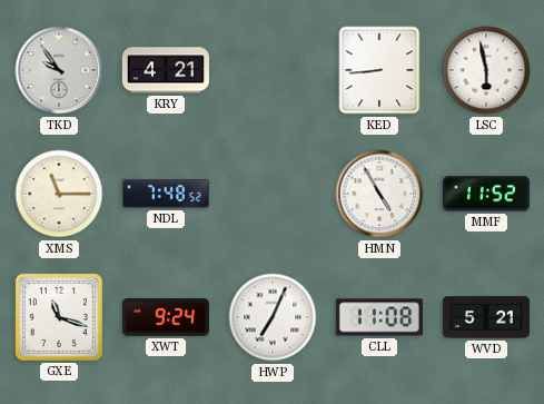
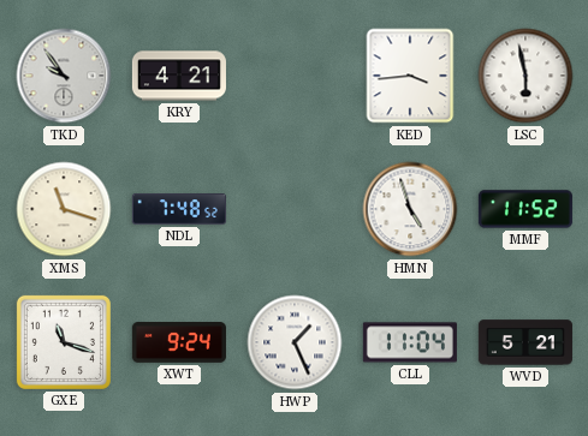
KED: 8:44 -> 3:44
XMS: 11:15 -> 11:18
HMN: 4:55 -> 4:57
HWP: 7:04 -> 1:26
CLL: 11:08 -> 11:04
